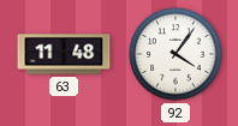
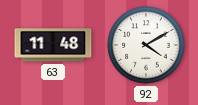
92: 4:06 -> 4:10
